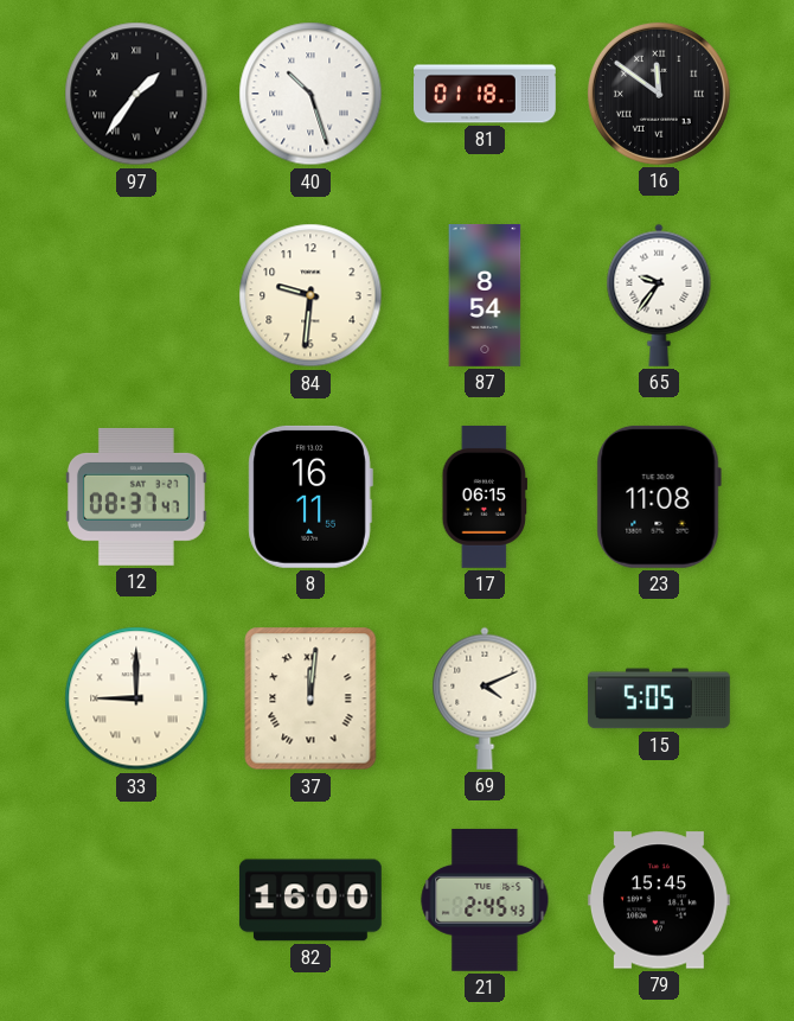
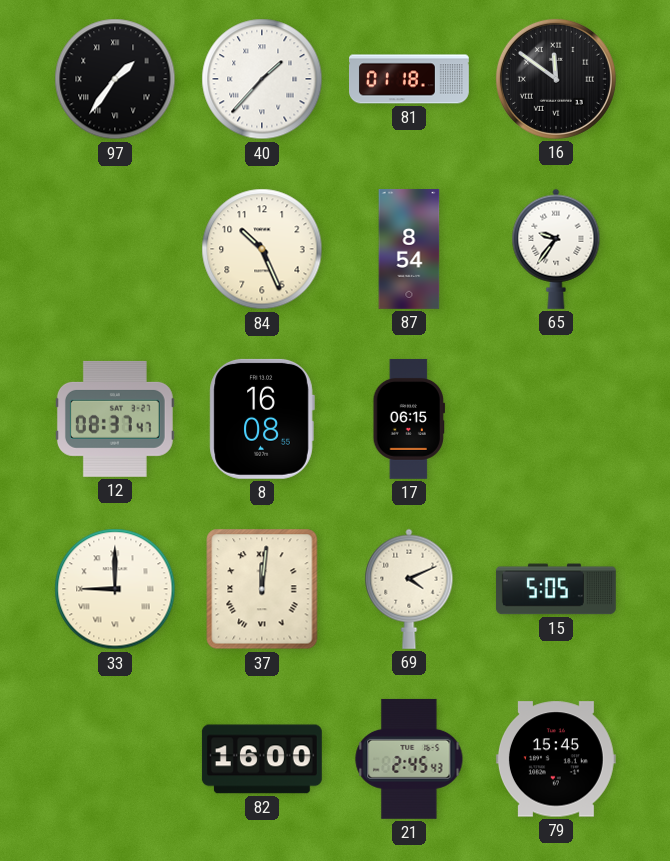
40: 10:27 -> 1:37
84: 9:31 -> 10:26
8: 16:11 -> 16:08
23: 11:08 -> none
